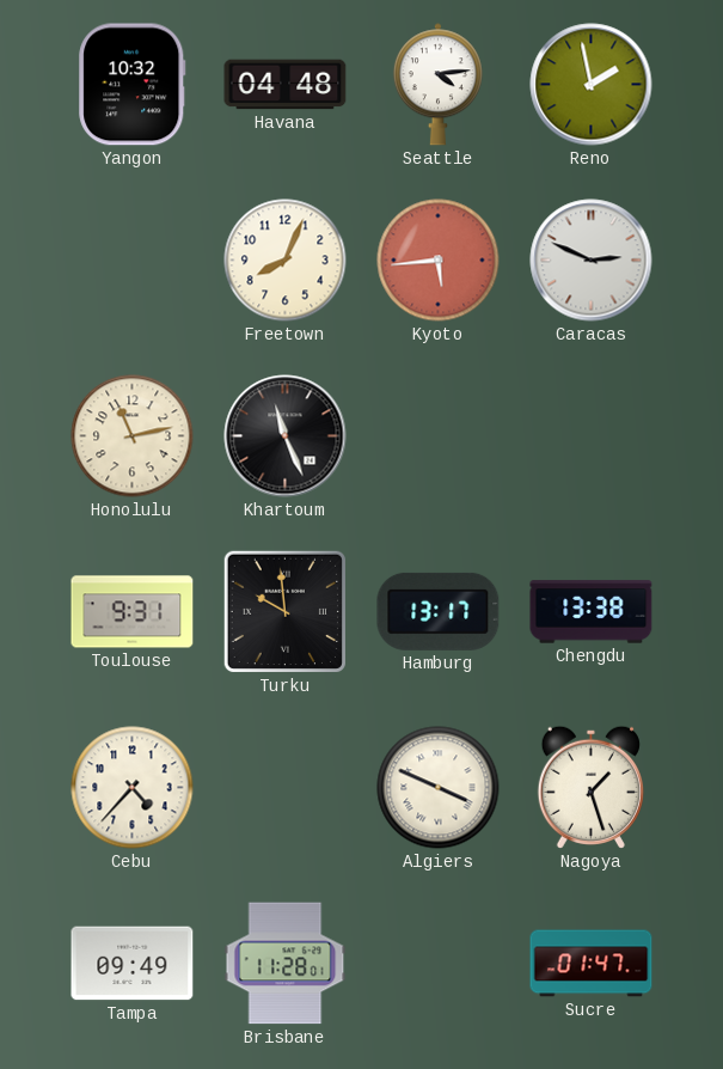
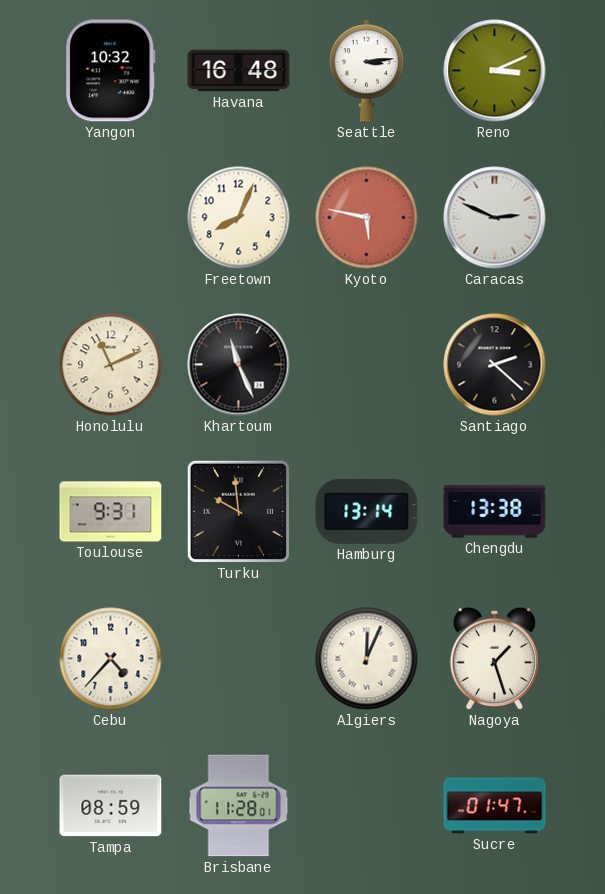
Havana: 04:48 -> 16:48
Seattle: 4:14 -> 3:14
Reno: 1:58 -> 3:11
Kyoto: 5:44 -> 5:47
Honolulu: 11:13 -> 11:11
Santiago: none -> 2:22
Hamburg: 13:17 -> 13:14
Algiers: 3:49 -> 12:04
Tampa: 09:49 -> 08:59
